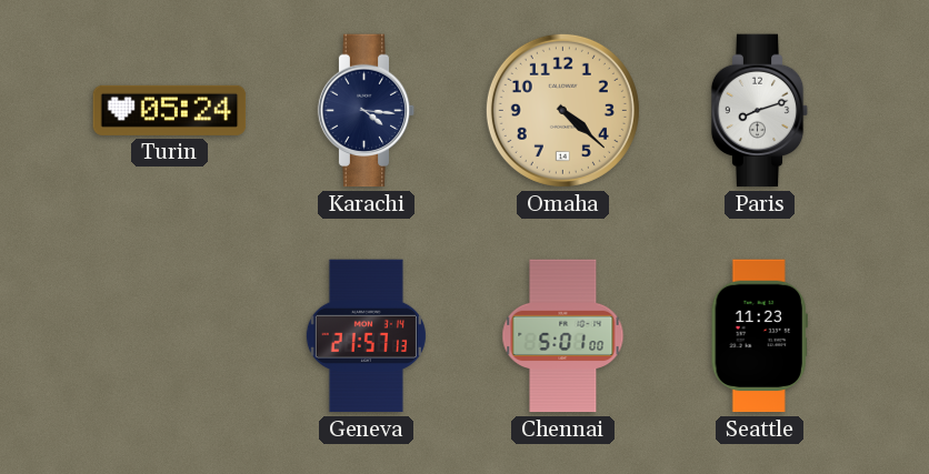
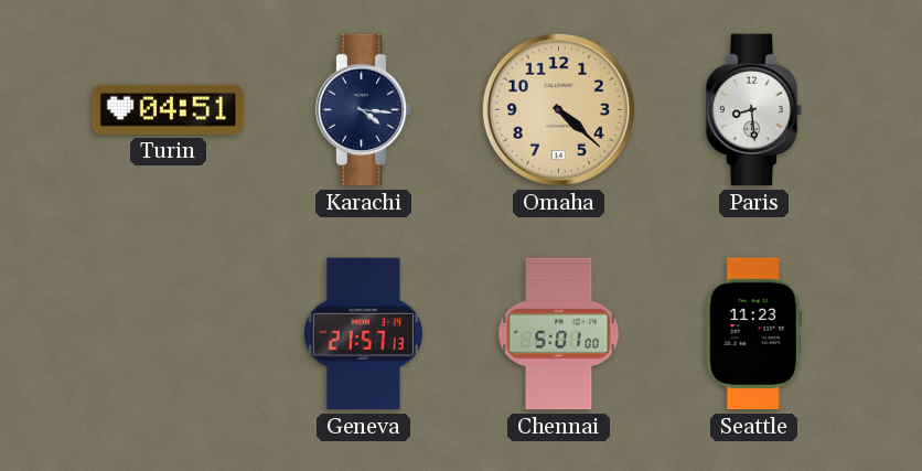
Turin: 05:24 -> 04:51
Paris: 8:12 -> 8:29
